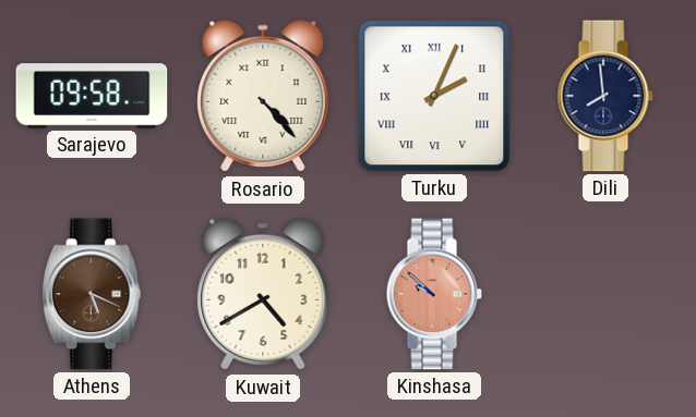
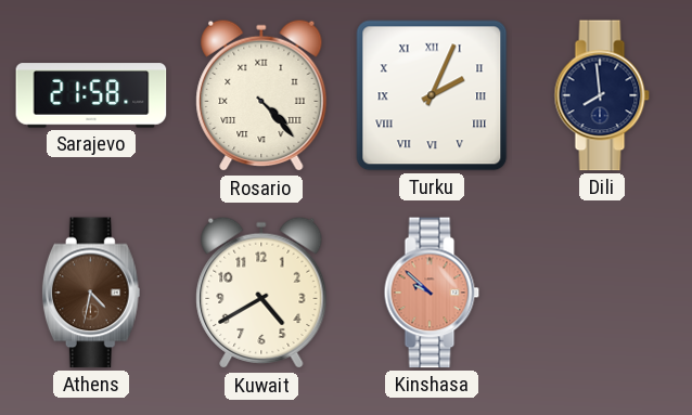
Sarajevo: 09:58 -> 21:58
Athens: 5:19 -> 4:32
